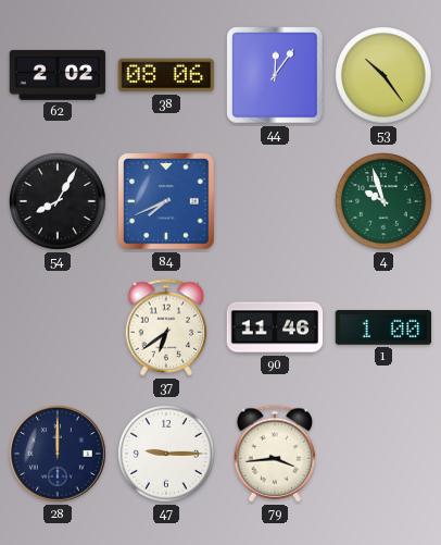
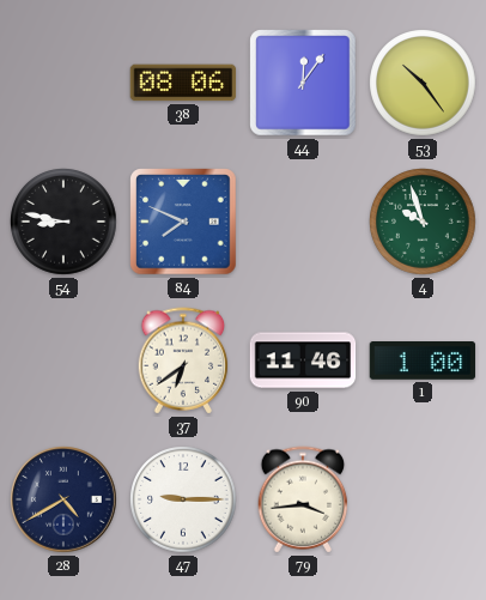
62: 2:02 -> none
54: 8:05 -> 8:47
84: 7:41 -> 7:49
28: 12:00 -> 4:40
